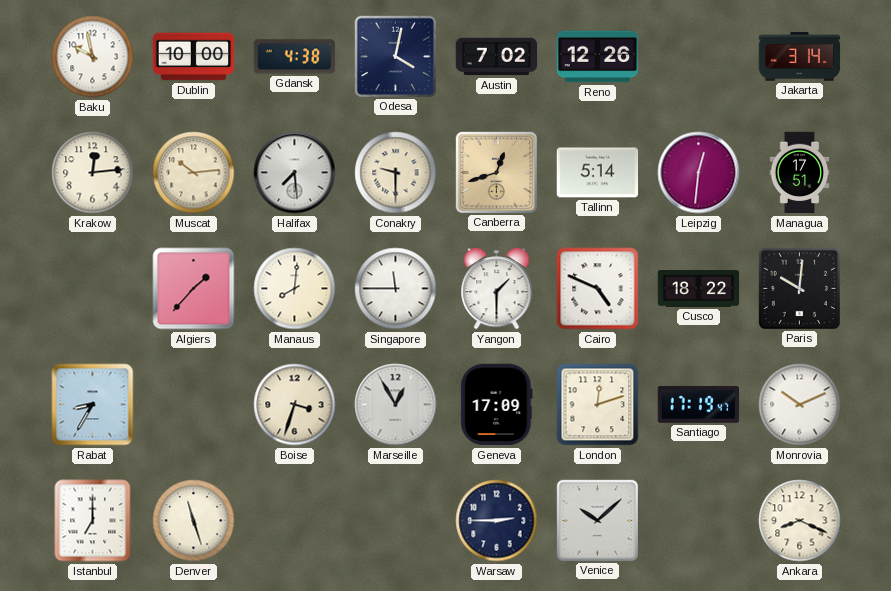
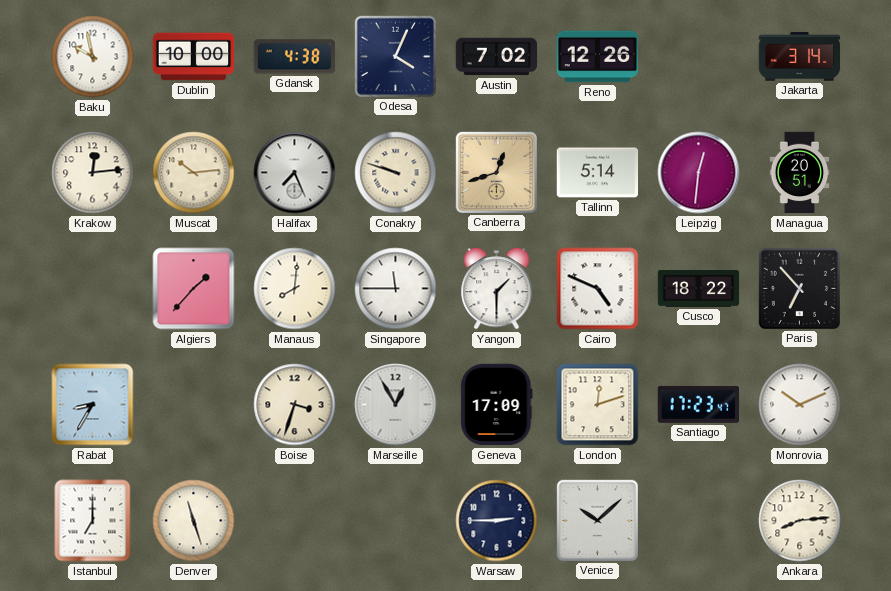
Odesa: 4:02 -> 4:04
Halifax: 7:29 -> 7:26
Conakry: 9:30 -> 9:48
Managua: 17:51 -> 20:51
Paris: 10:01 -> 6:53
Santiago: 17:19 -> 17:23
Ankara: 8:19 -> 8:14
